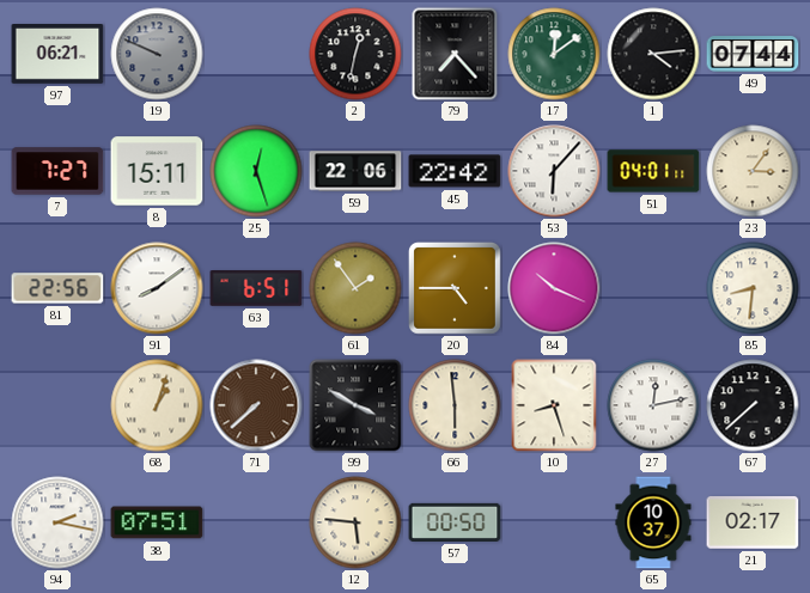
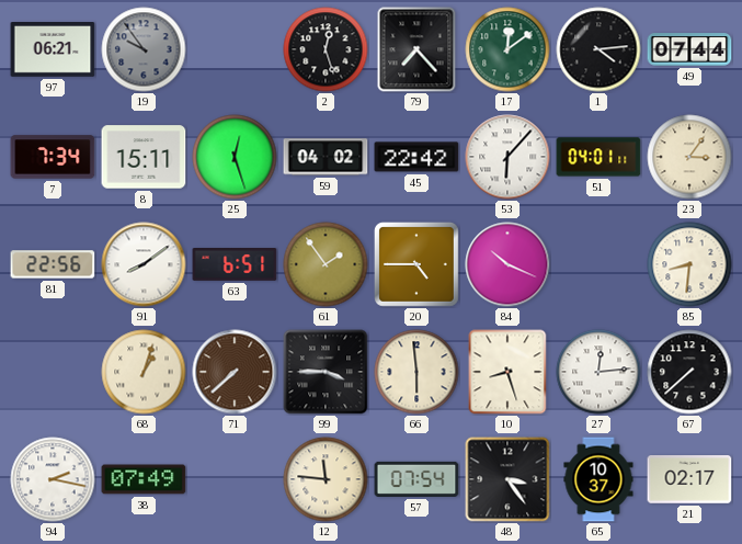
19: 9:49 -> 9:54
2: 12:32 -> 12:27
7: 7:27 -> 7:34
59: 22:06 -> 04:02
99: 3:50 -> 3:45
27: 12:13 -> 12:14
38: 07:51 -> 07:49
12: 5:46 -> 11:46
57: 00:50 -> 07:54
48: none -> 3:24
